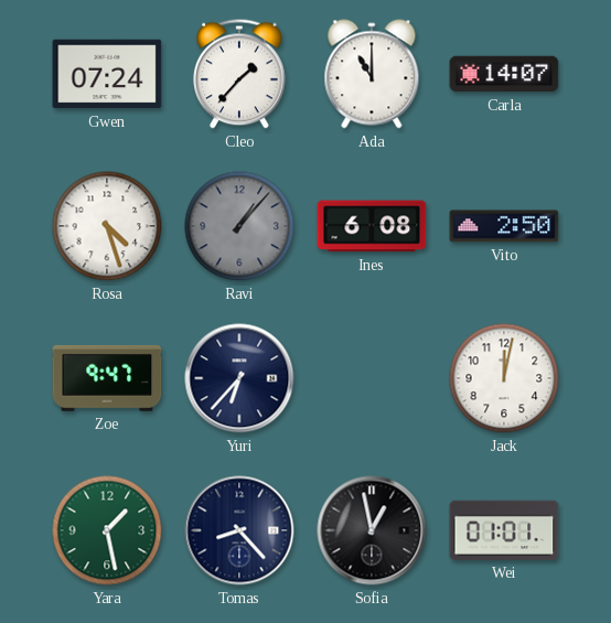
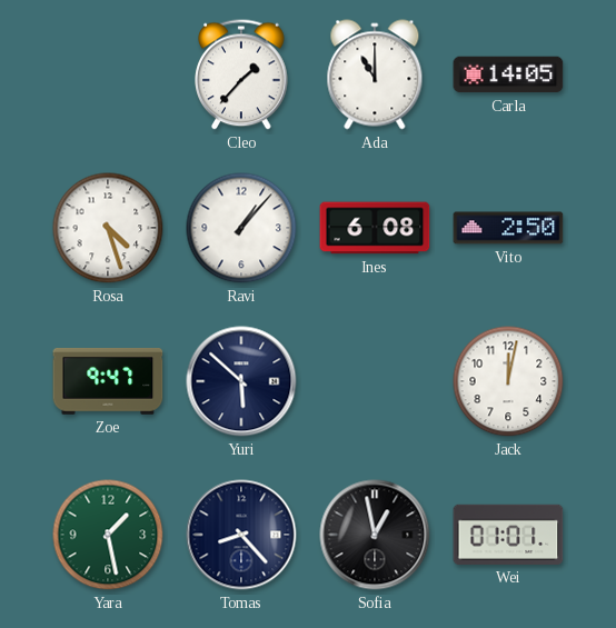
Gwen: 07:24 -> none
Carla: 14:07 -> 14:05
Ravi dial: grey -> white
Yuri: 6:37 -> 5:52
